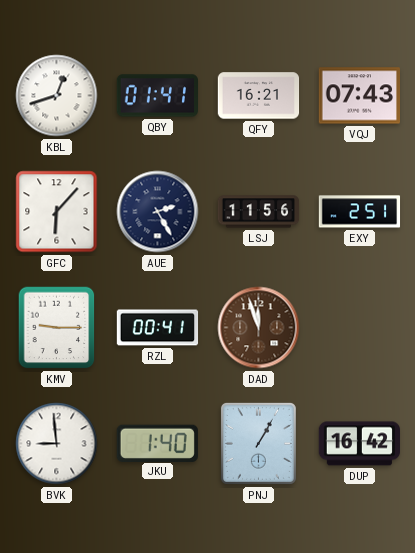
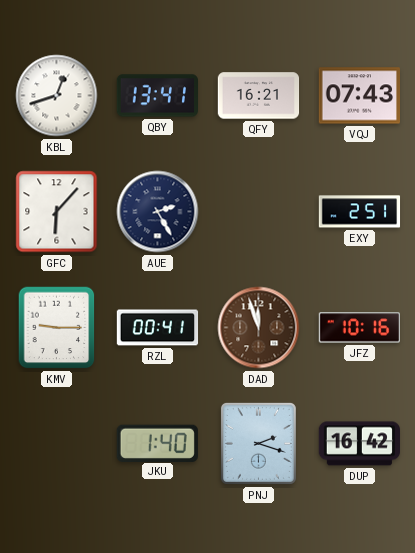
QBY: 01:41 -> 13:41
LSJ: 11:56 -> none
JFZ: none -> 10:16
BVK: 8:59 -> none
PNJ: 1:05 -> 2:18
